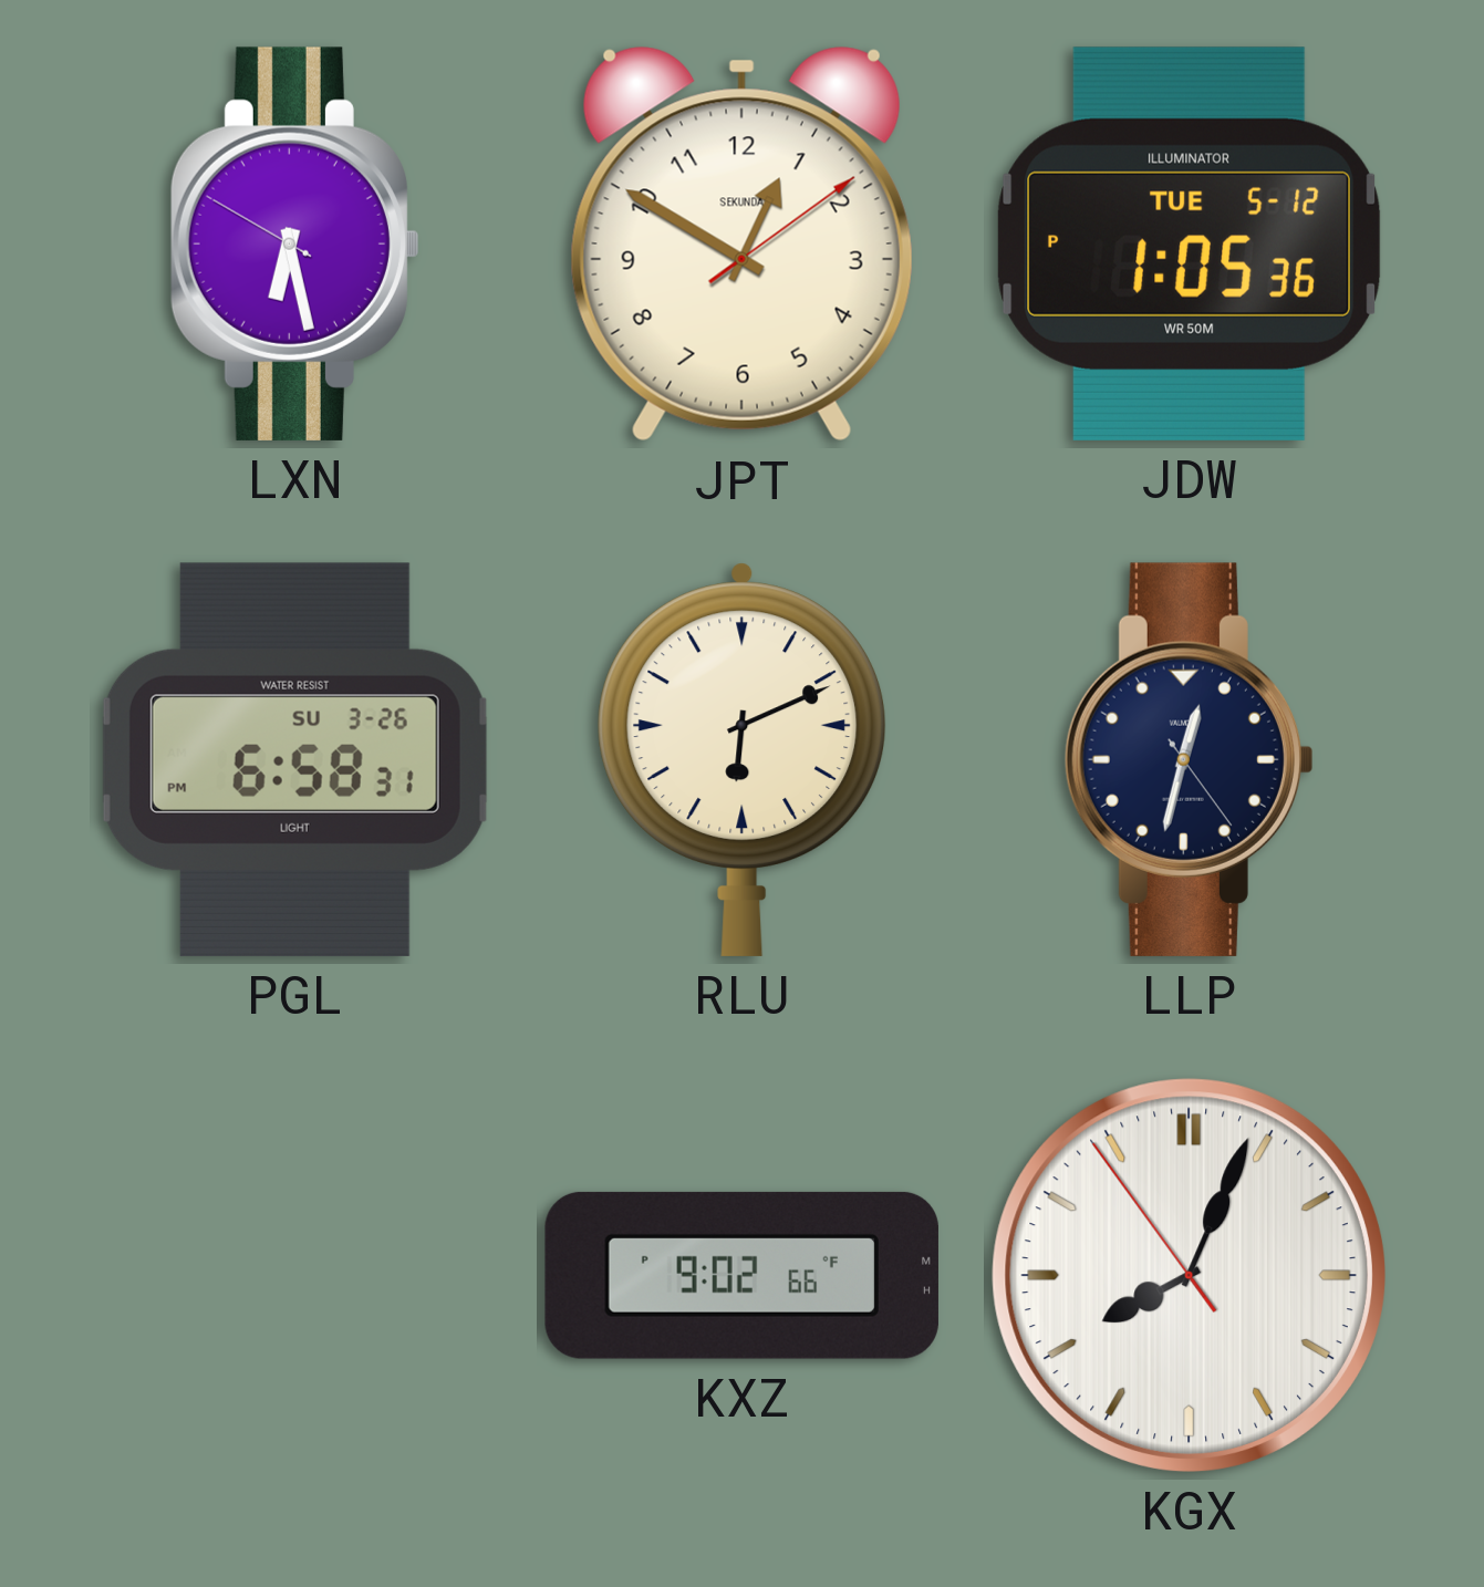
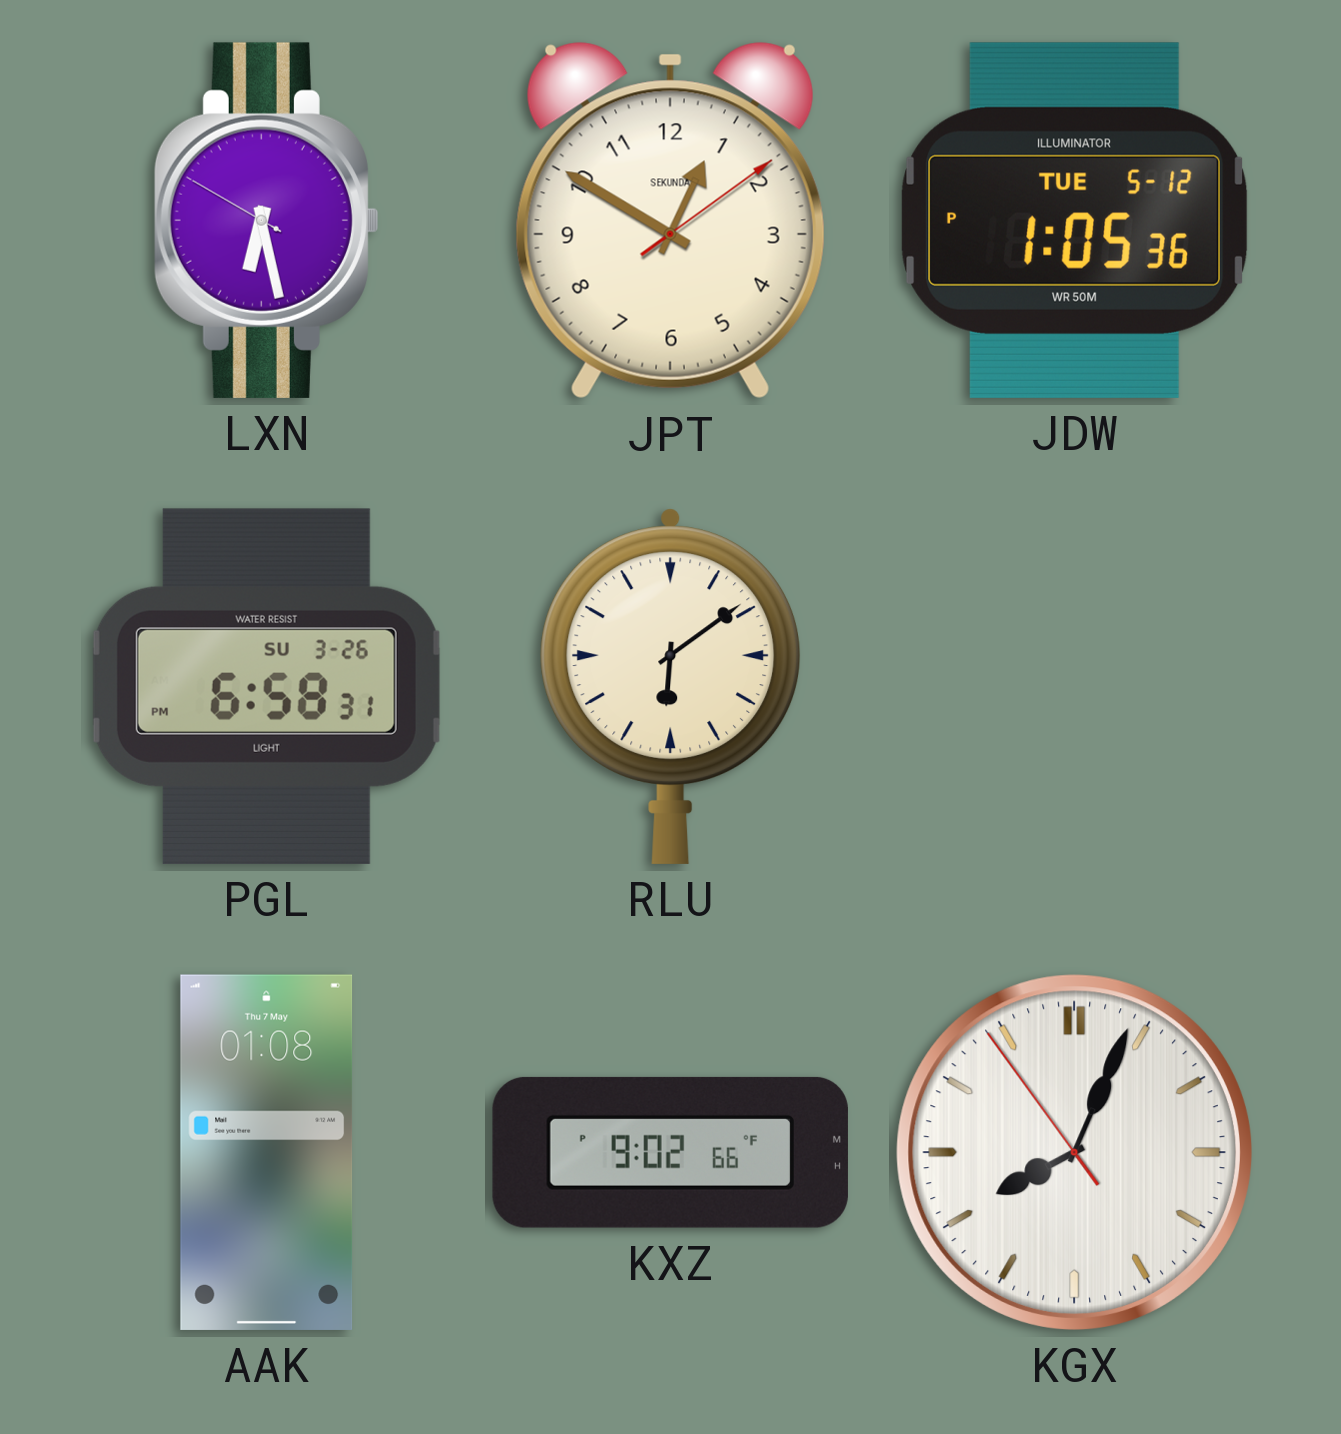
RLU: 6:11 -> 6:09
LLP: 12:32 -> none
AAK: none -> 01:08
